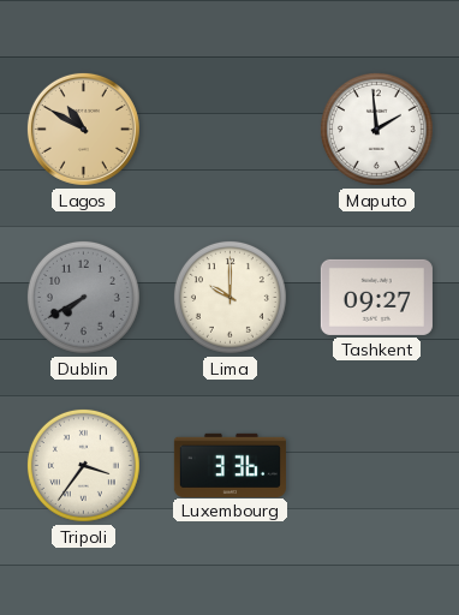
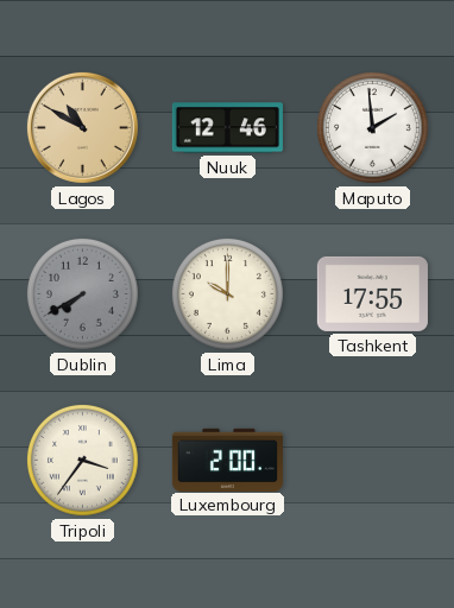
Nuuk: none -> 12:46
Tashkent: 09:27 -> 17:55
Luxembourg: 3:36 -> 2:00
